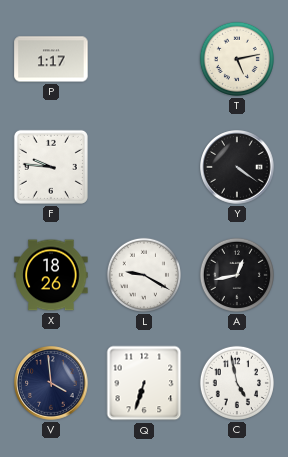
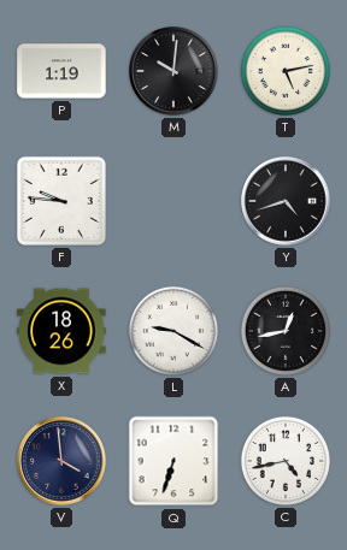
P: 1:17 -> 1:19
M: none -> 10:01
Y: 4:21 -> 4:42
C: 4:58 -> 4:43
